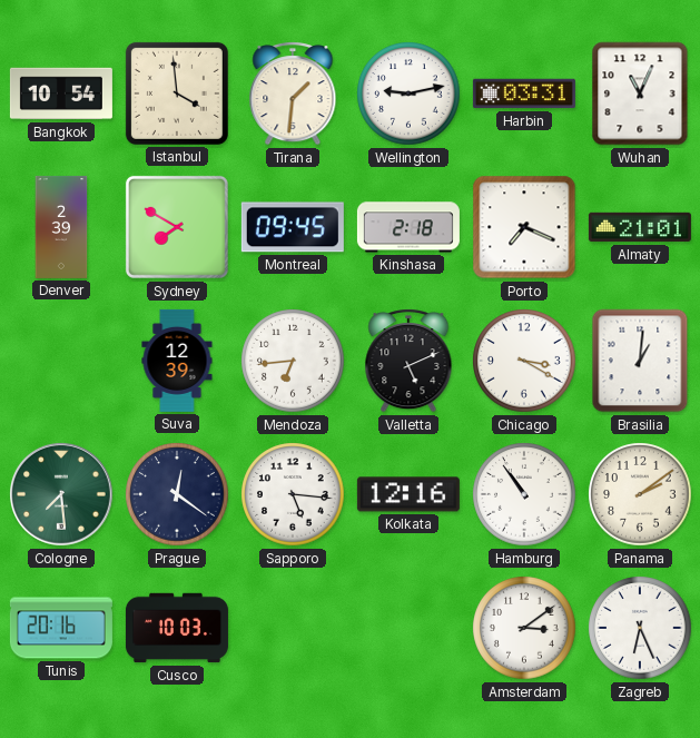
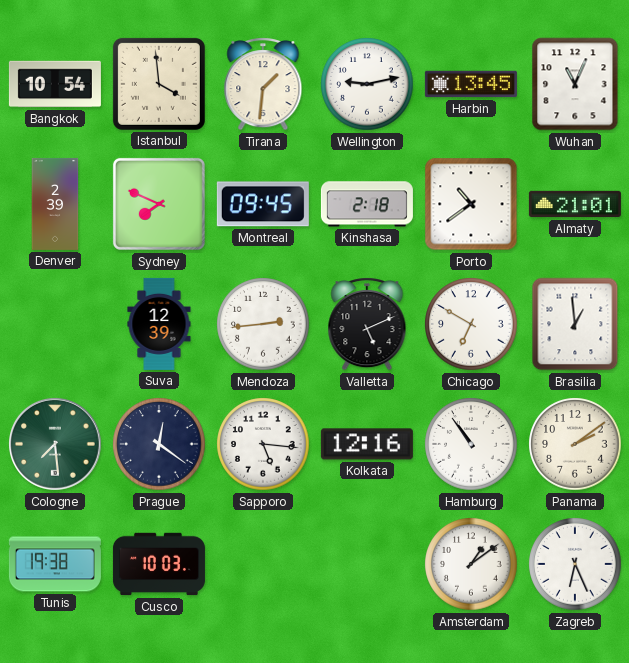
Harbin: 03:31 -> 13:45
Sydney: 7:50 -> 7:49
Porto: 7:19 -> 10:39
Mendoza: 6:44 -> 2:44
Chicago: 3:20 -> 6:50
Brasilia: 1:01 -> 12:59
Tunis: 20:16 -> 19:38
Amsterdam: 3:09 -> 1:09
